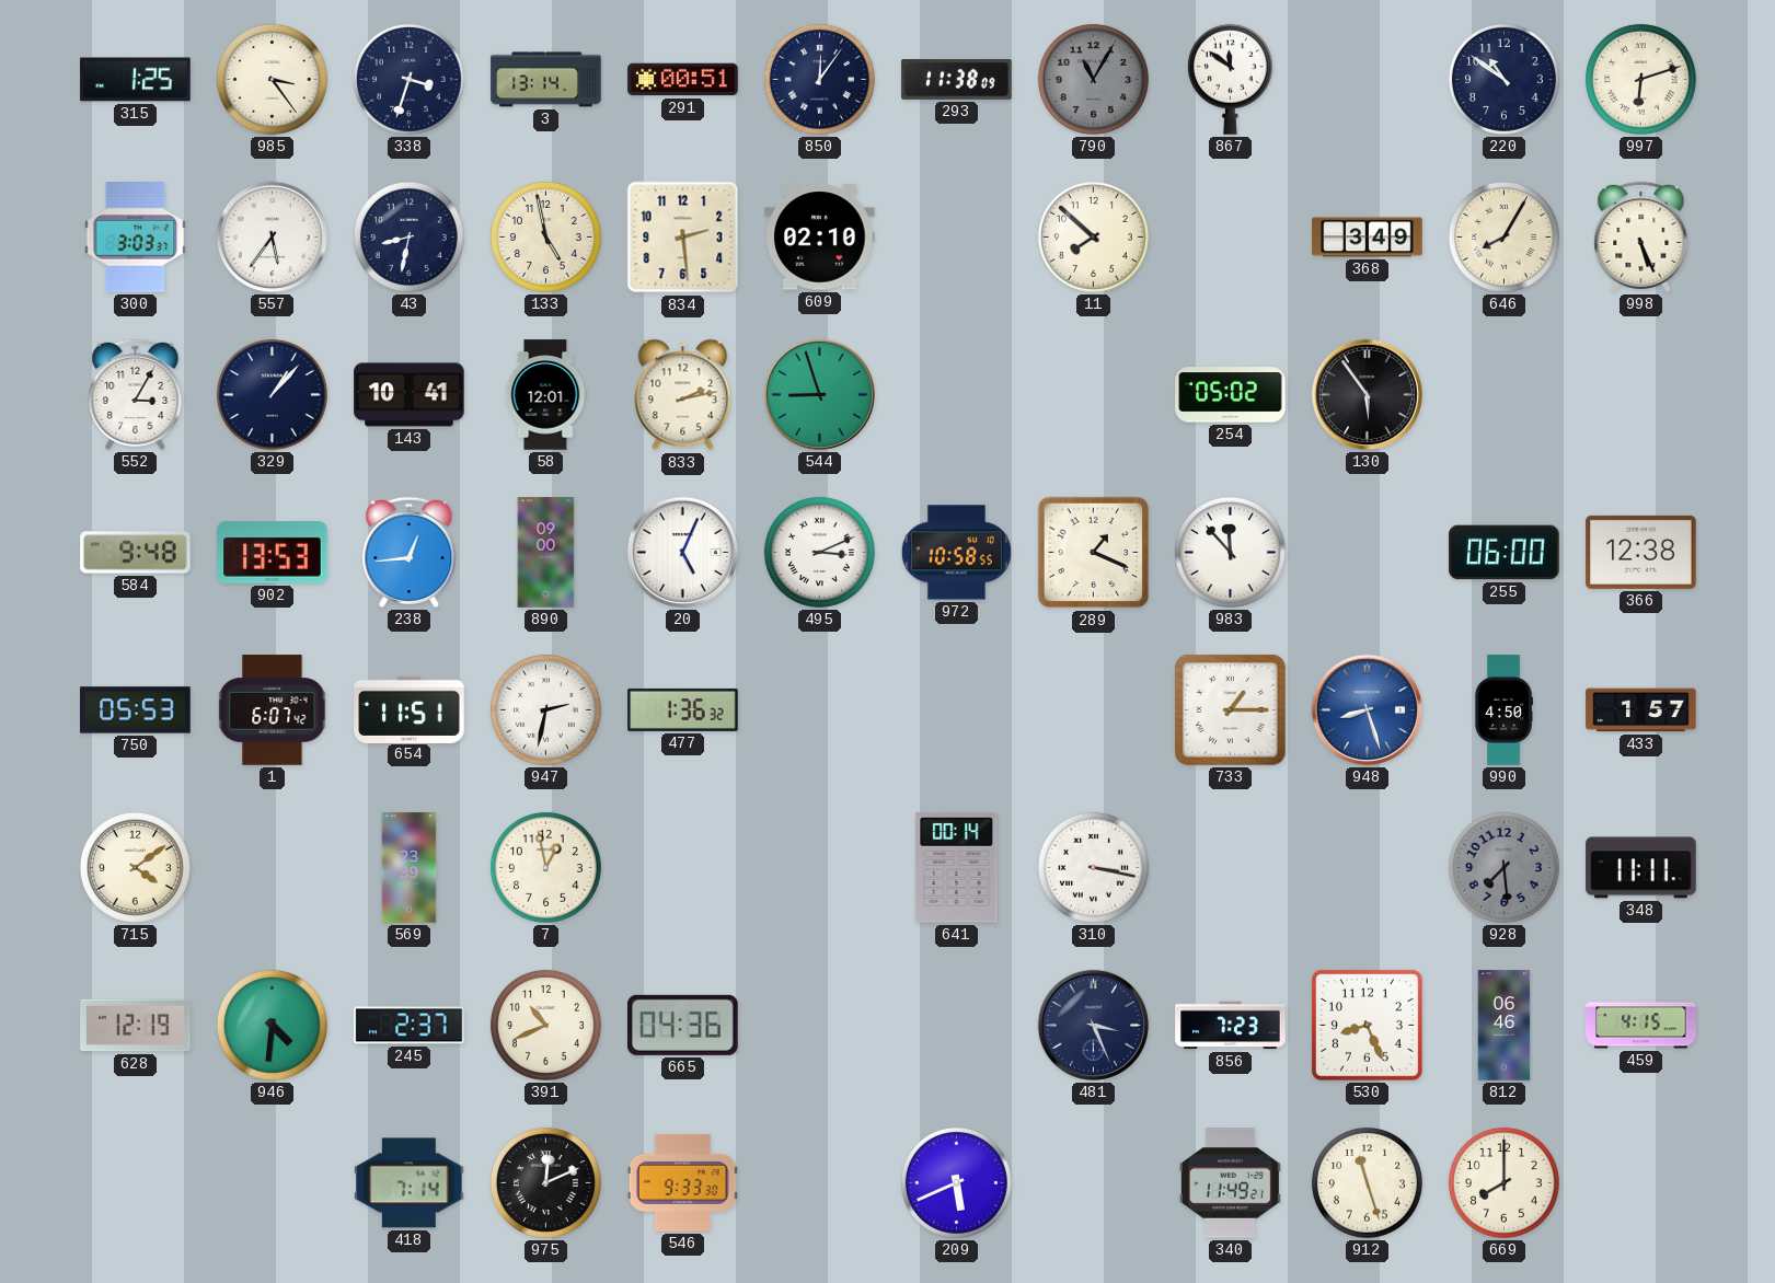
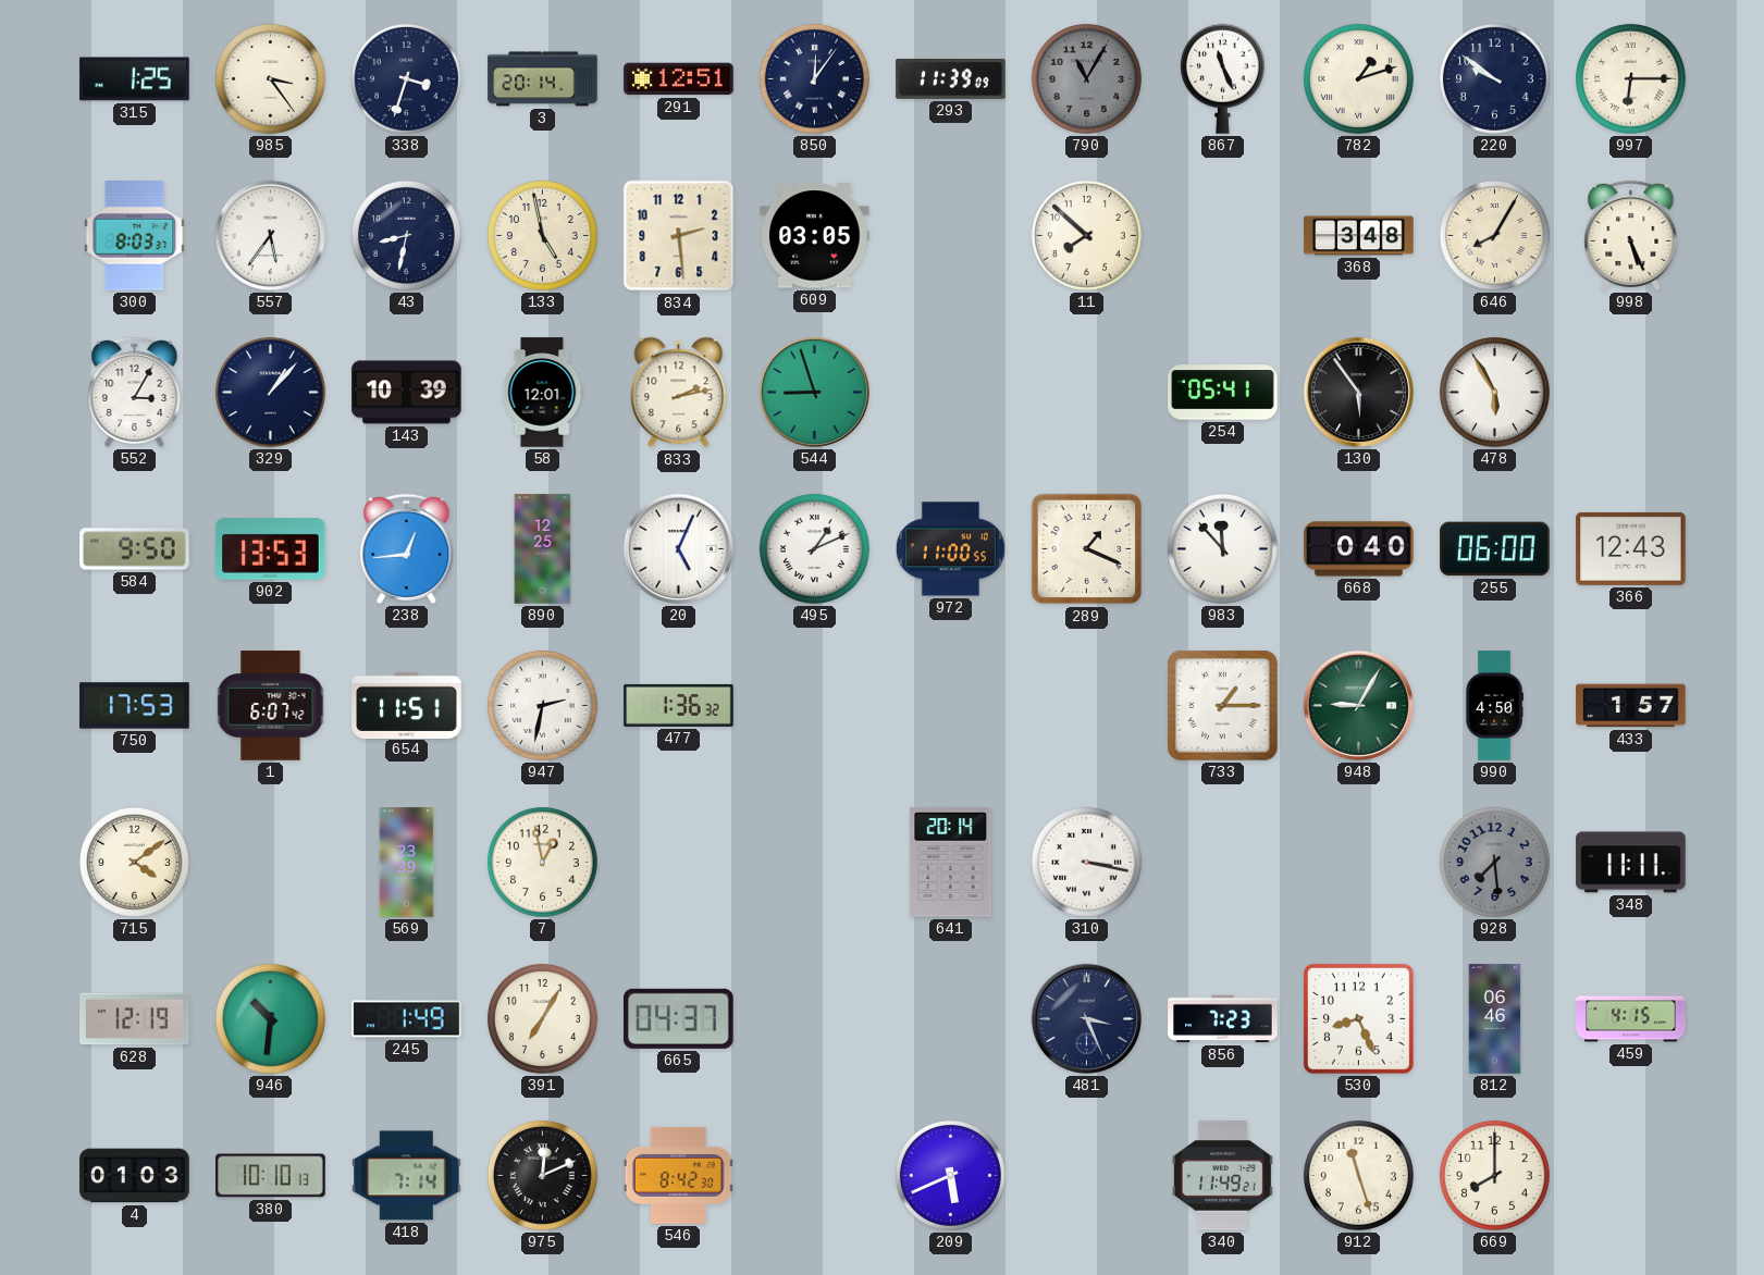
3: 13:14 -> 20:14
291: 00:51 -> 12:51
293: 11:38 -> 11:39
867: 11:51 -> 11:26
782: none -> 1:12
220: 10:51 -> 9:51
997: 6:12 -> 6:15
300: 3:03 -> 8:03
609: 02:10 -> 03:05
368: 3:49 -> 3:48
143: 10:41 -> 10:39
254: 05:02 -> 05:41
478: none -> 5:55
584: 9:48 -> 9:50
890: 09:00 -> 12:25
495: 3:11 -> 1:11
972: 10:58 -> 11:00
668: none -> 0:40
366: 12:38 -> 12:43
750: 05:53 -> 17:53
948: 8:27 -> 9:05
948 dial: blue -> green
641: 00:14 -> 20:14
946: 4:31 -> 10:31
245: 2:37 -> 1:49
391: 10:41 -> 7:05
665: 04:36 -> 04:37
4: none -> 01:03
380: none -> 10:10
546: 9:33 -> 8:42
